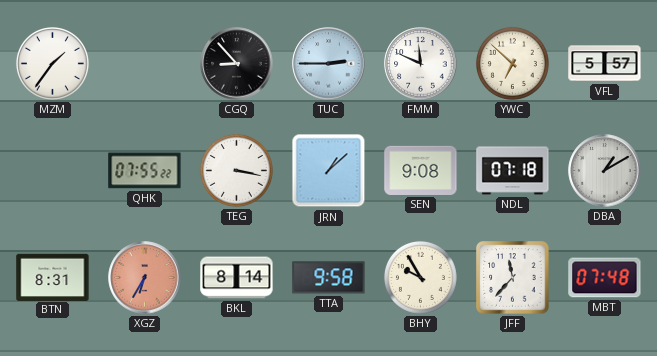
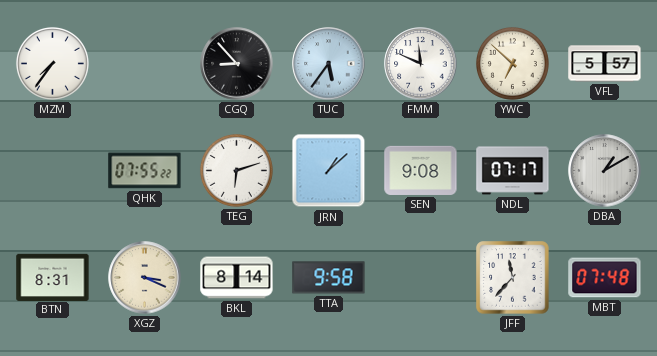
MZM: 1:36 -> 7:36
TUC: 2:45 -> 5:36
TEG: 3:17 -> 6:12
NDL: 07:18 -> 07:17
XGZ: 6:35 -> 3:19
XGZ dial: salmon -> cream
BHY: 9:55 -> none
